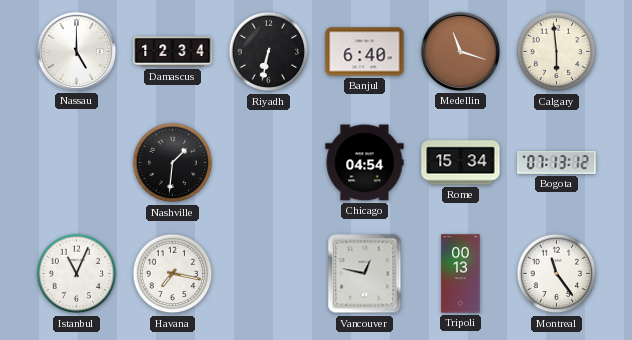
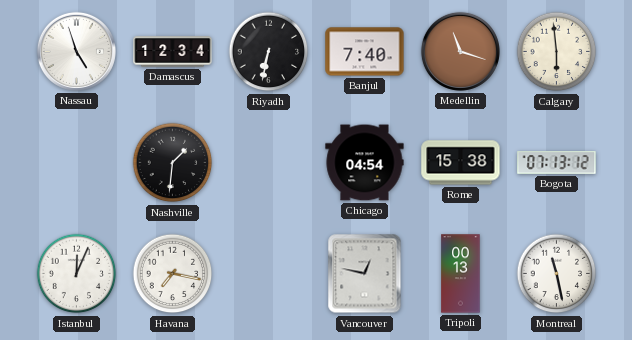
Nassau: 5:00 -> 4:57
Banjul: 6:40 -> 7:40
Rome: 15:34 -> 15:38
Istanbul: 11:04 -> 12:04
Montreal: 11:24 -> 11:28
